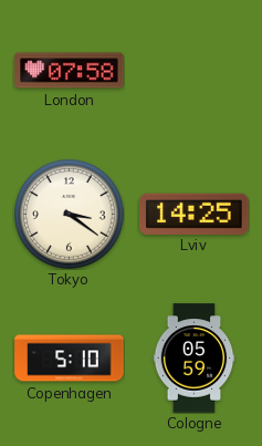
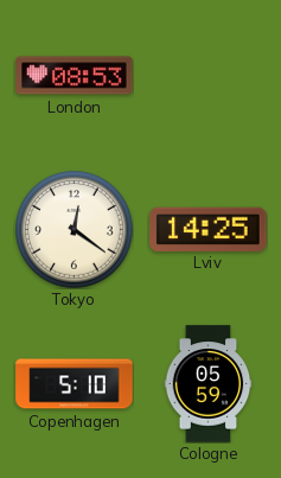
London: 07:58 -> 08:53
Tokyo: 3:21 -> 12:21
